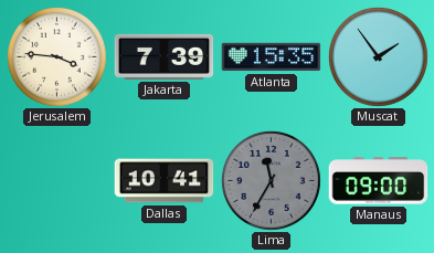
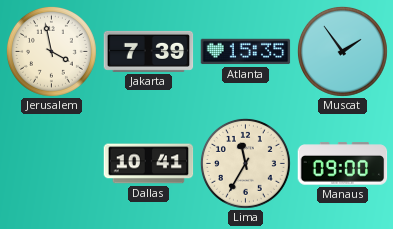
Jerusalem: 3:46 -> 3:58
Lima dial: grey -> cream
